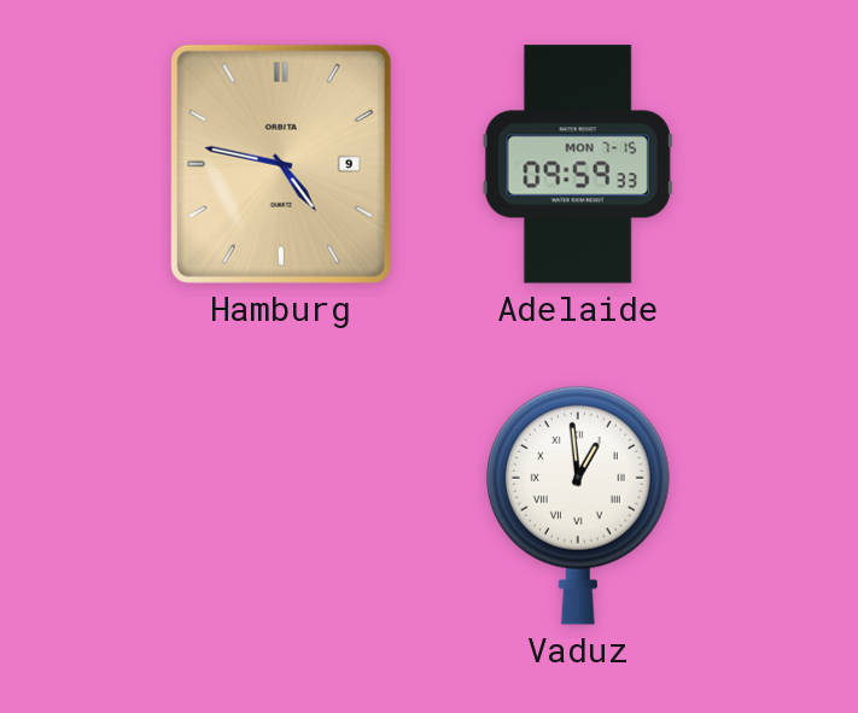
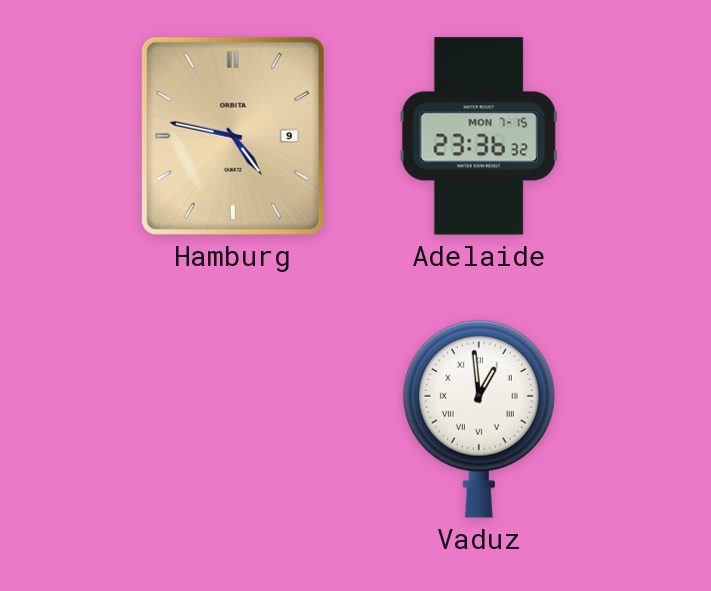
Adelaide: 09:59 -> 23:36
